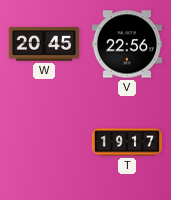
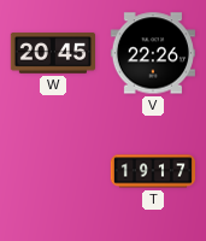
V: 22:56 -> 22:26
